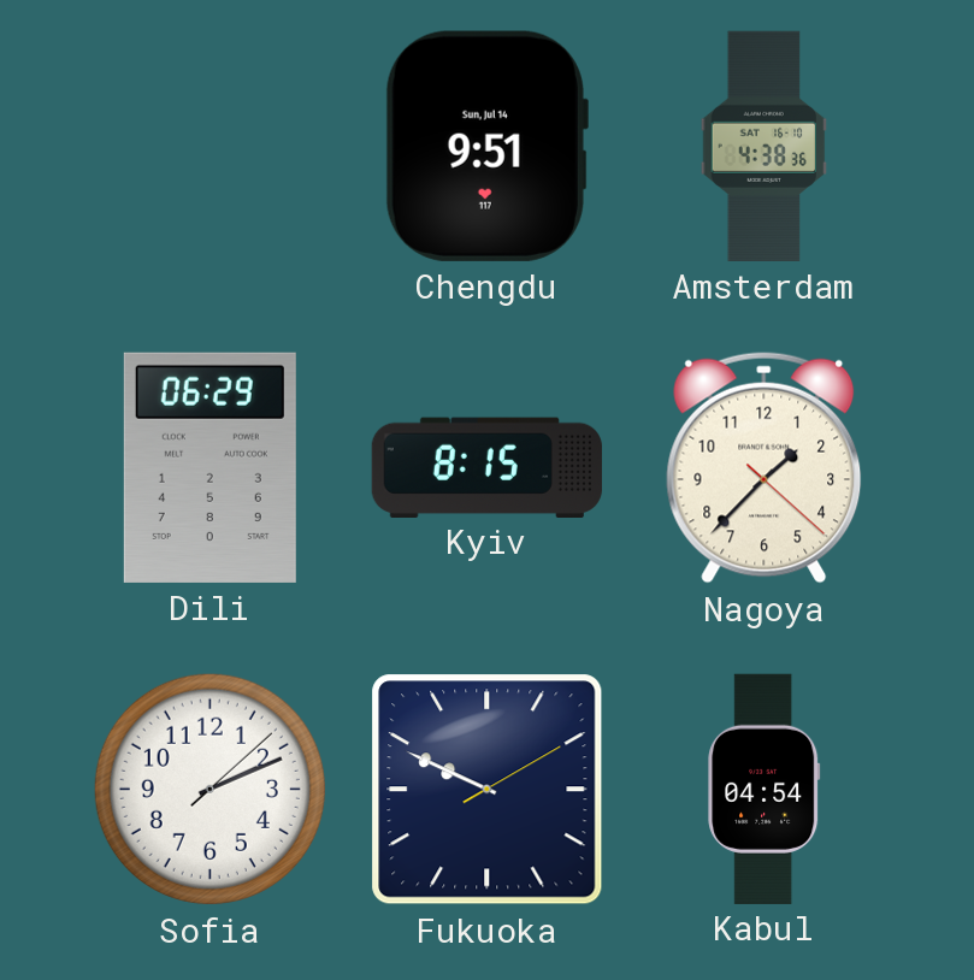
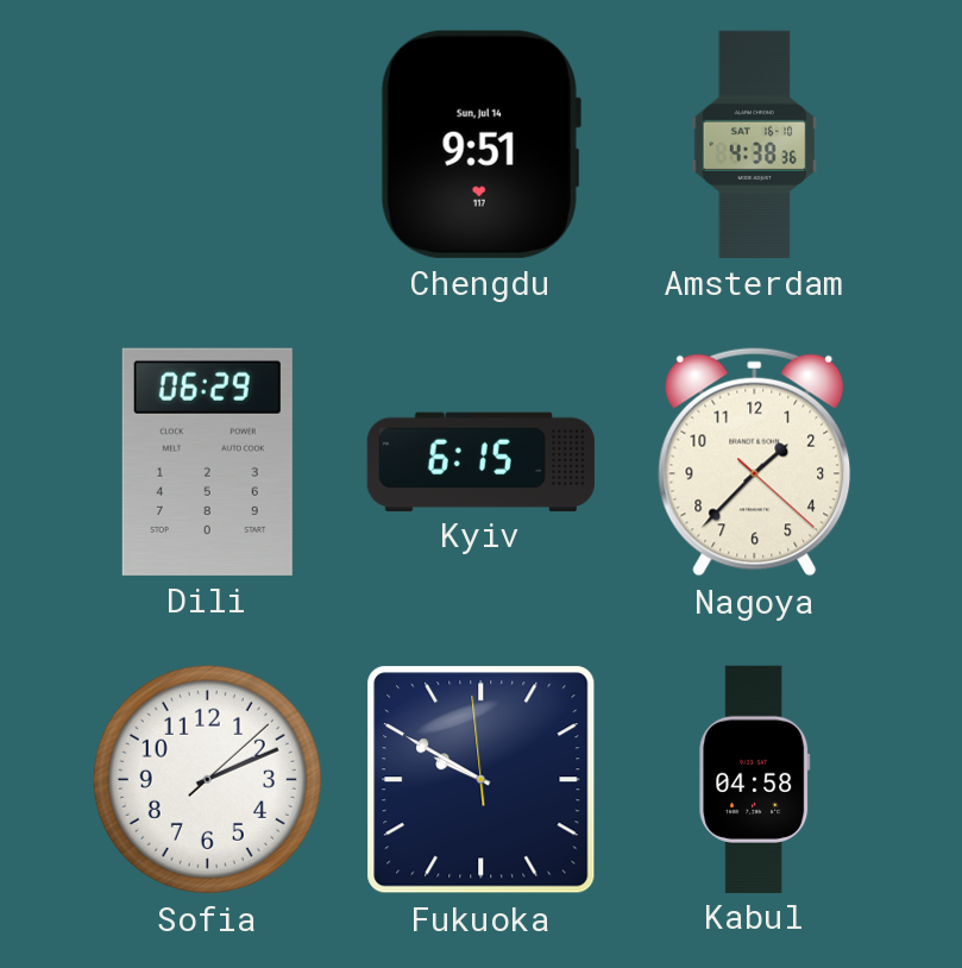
Kyiv: 8:15 -> 6:15
Fukuoka: 9:49:10 -> 9:49:59
Kabul: 04:54 -> 04:58
